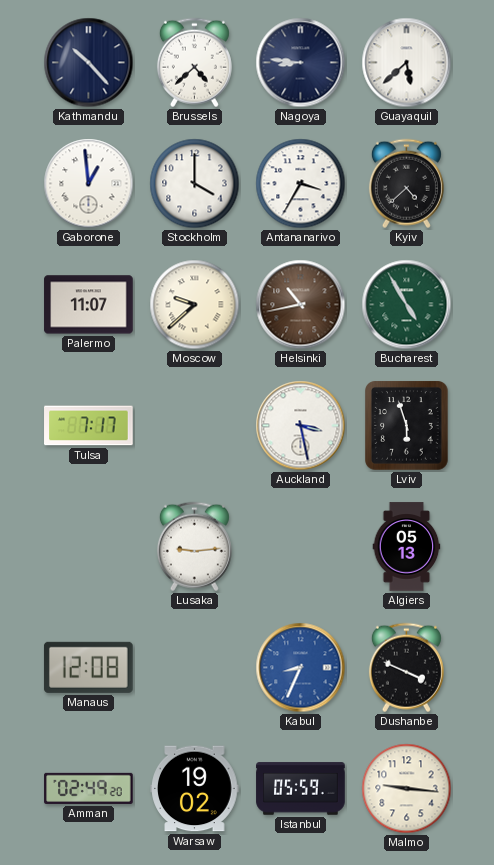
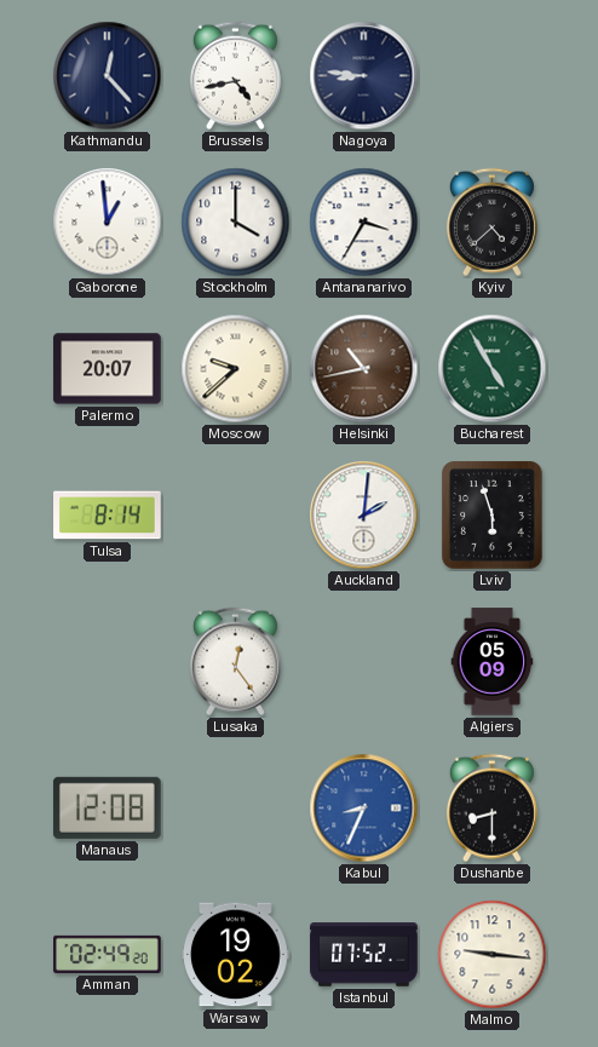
Kathmandu: 10:23 -> 12:23
Brussels: 4:38 -> 4:43
Guayaquil: 5:38 -> none
Palermo: 11:07 -> 20:07
Tulsa: 7:17 -> 8:14
Auckland: 3:28 -> 2:01
Lusaka: 9:14 -> 12:24
Algiers: 05:13 -> 05:09
Dushanbe: 3:49 -> 8:30
Istanbul: 05:59 -> 07:52
